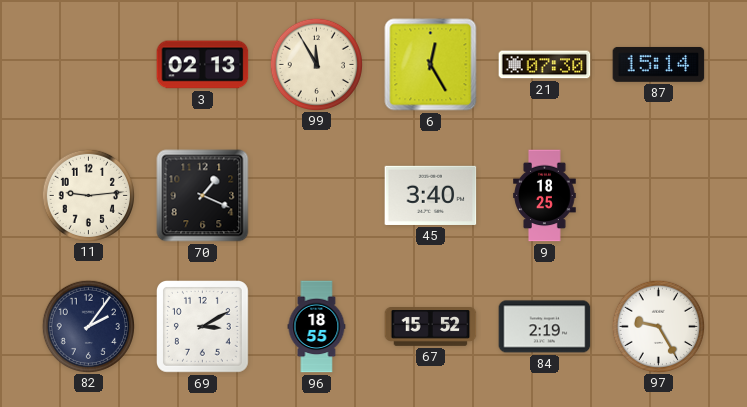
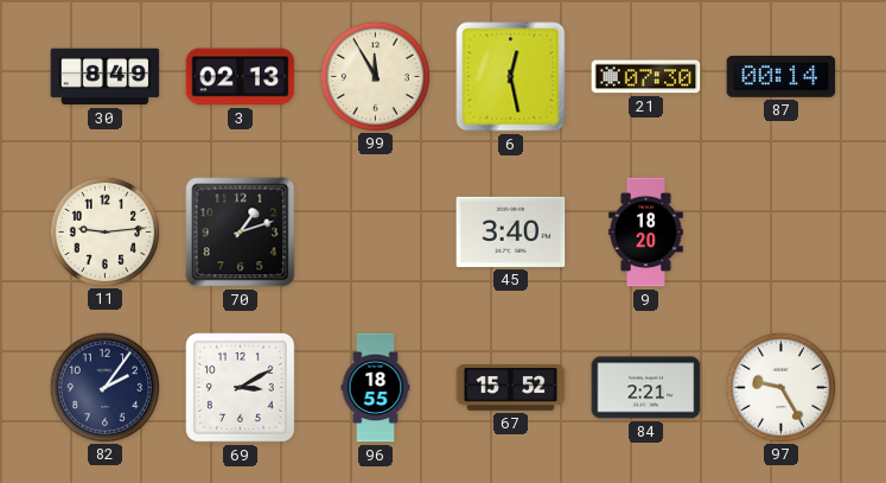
30: none -> 8:49
6: 12:25 -> 12:28
87: 15:14 -> 00:14
70: 1:19 -> 1:12
9: 18:25 -> 18:20
84: 2:19 -> 2:21
